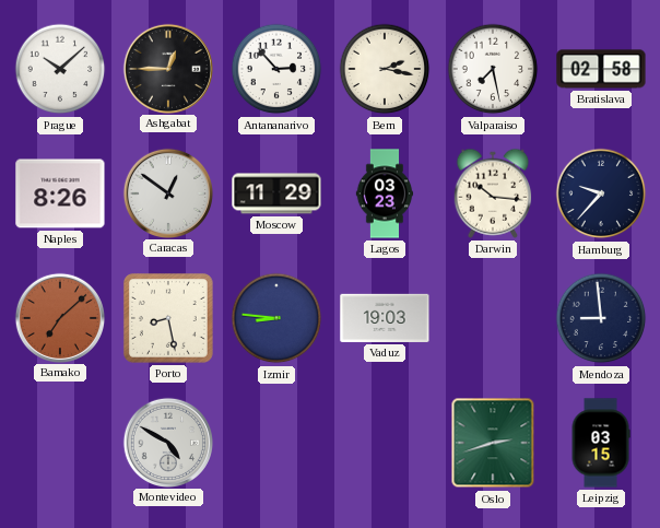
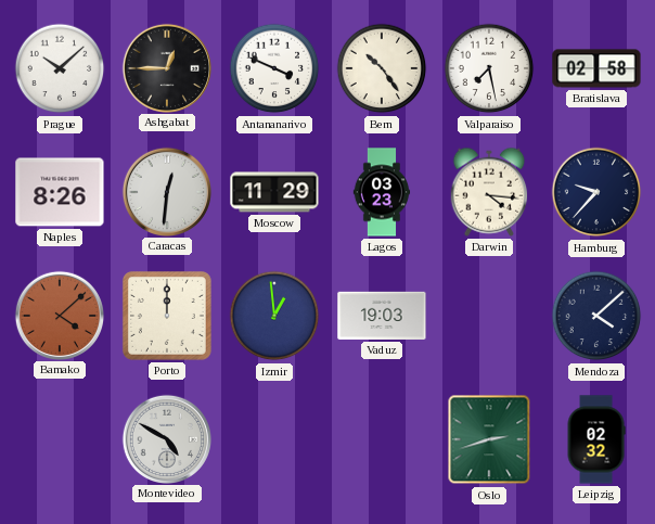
Antananarivo: 2:53 -> 3:49
Bern: 2:17 -> 10:24
Caracas: 12:51 -> 12:31
Darwin: 10:16 -> 4:16
Bamako: 7:08 -> 4:08
Porto: 8:28 -> 12:00
Izmir: 8:46 -> 12:59
Mendoza: 8:59 -> 4:08
Leipzig: 03:15 -> 02:32
